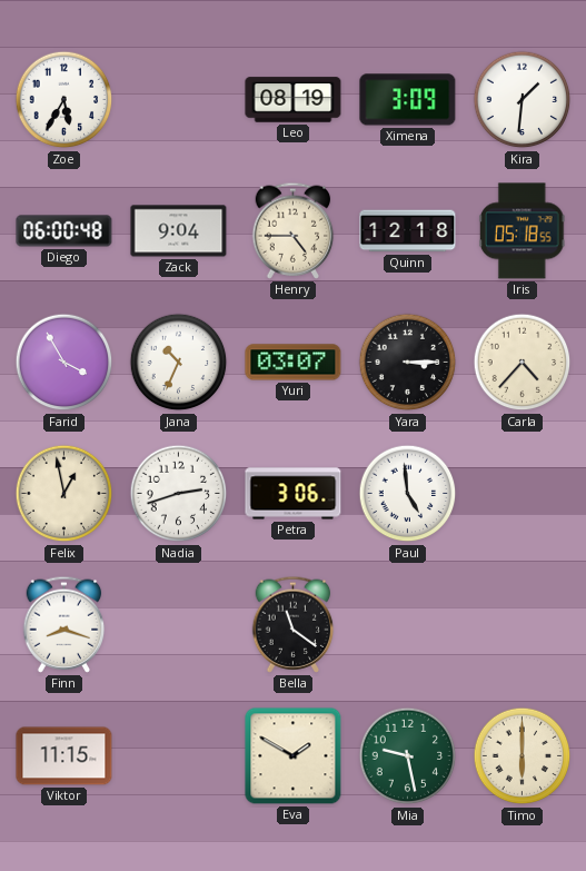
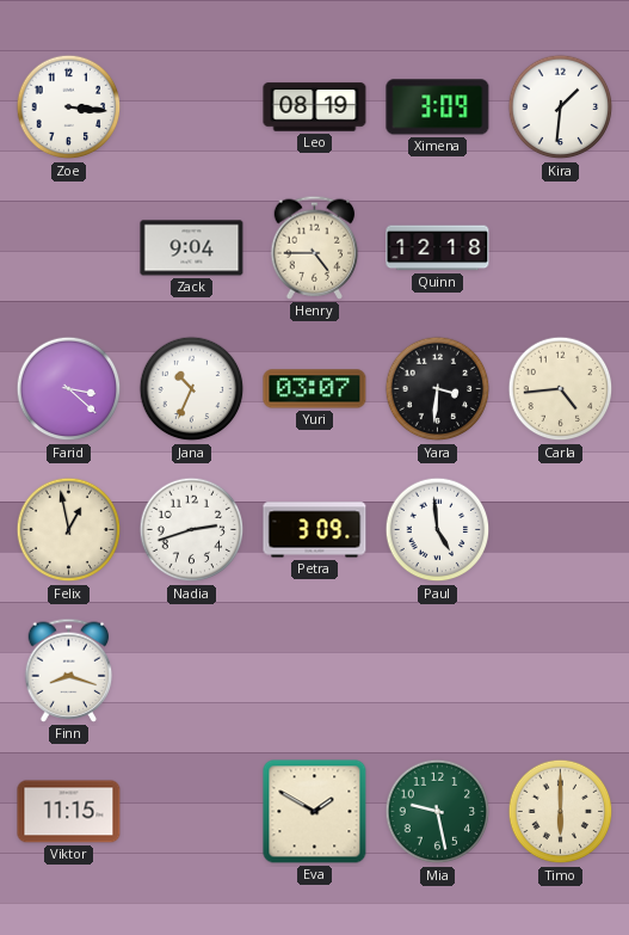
Zoe: 5:35 -> 3:16
Diego: 06:00 -> none
Iris: 05:18 -> none
Farid: 3:55 -> 3:22
Yara: 3:15 -> 3:31
Carla: 4:37 -> 4:44
Petra: 3:06 -> 3:09
Bella: 11:21 -> none
